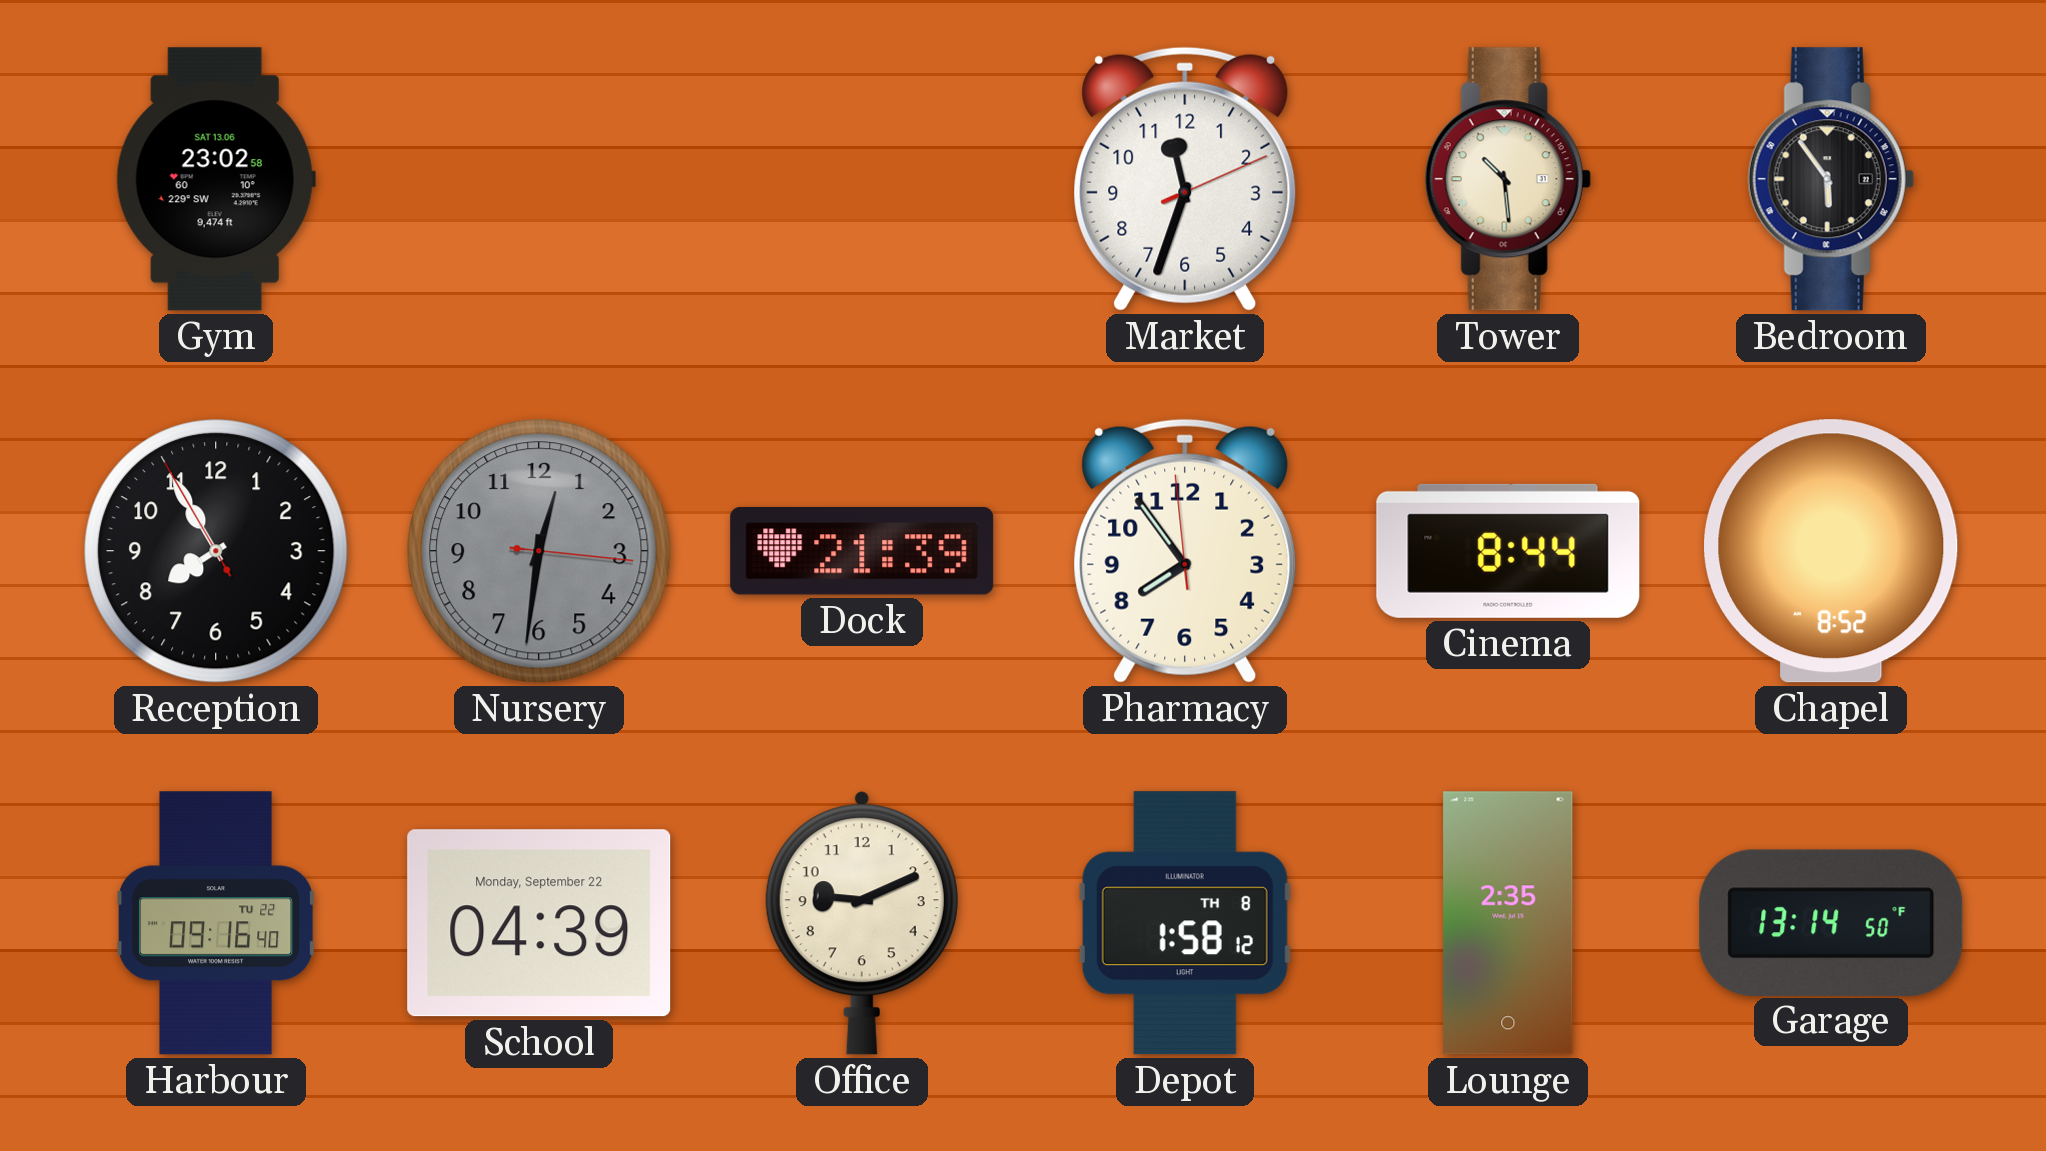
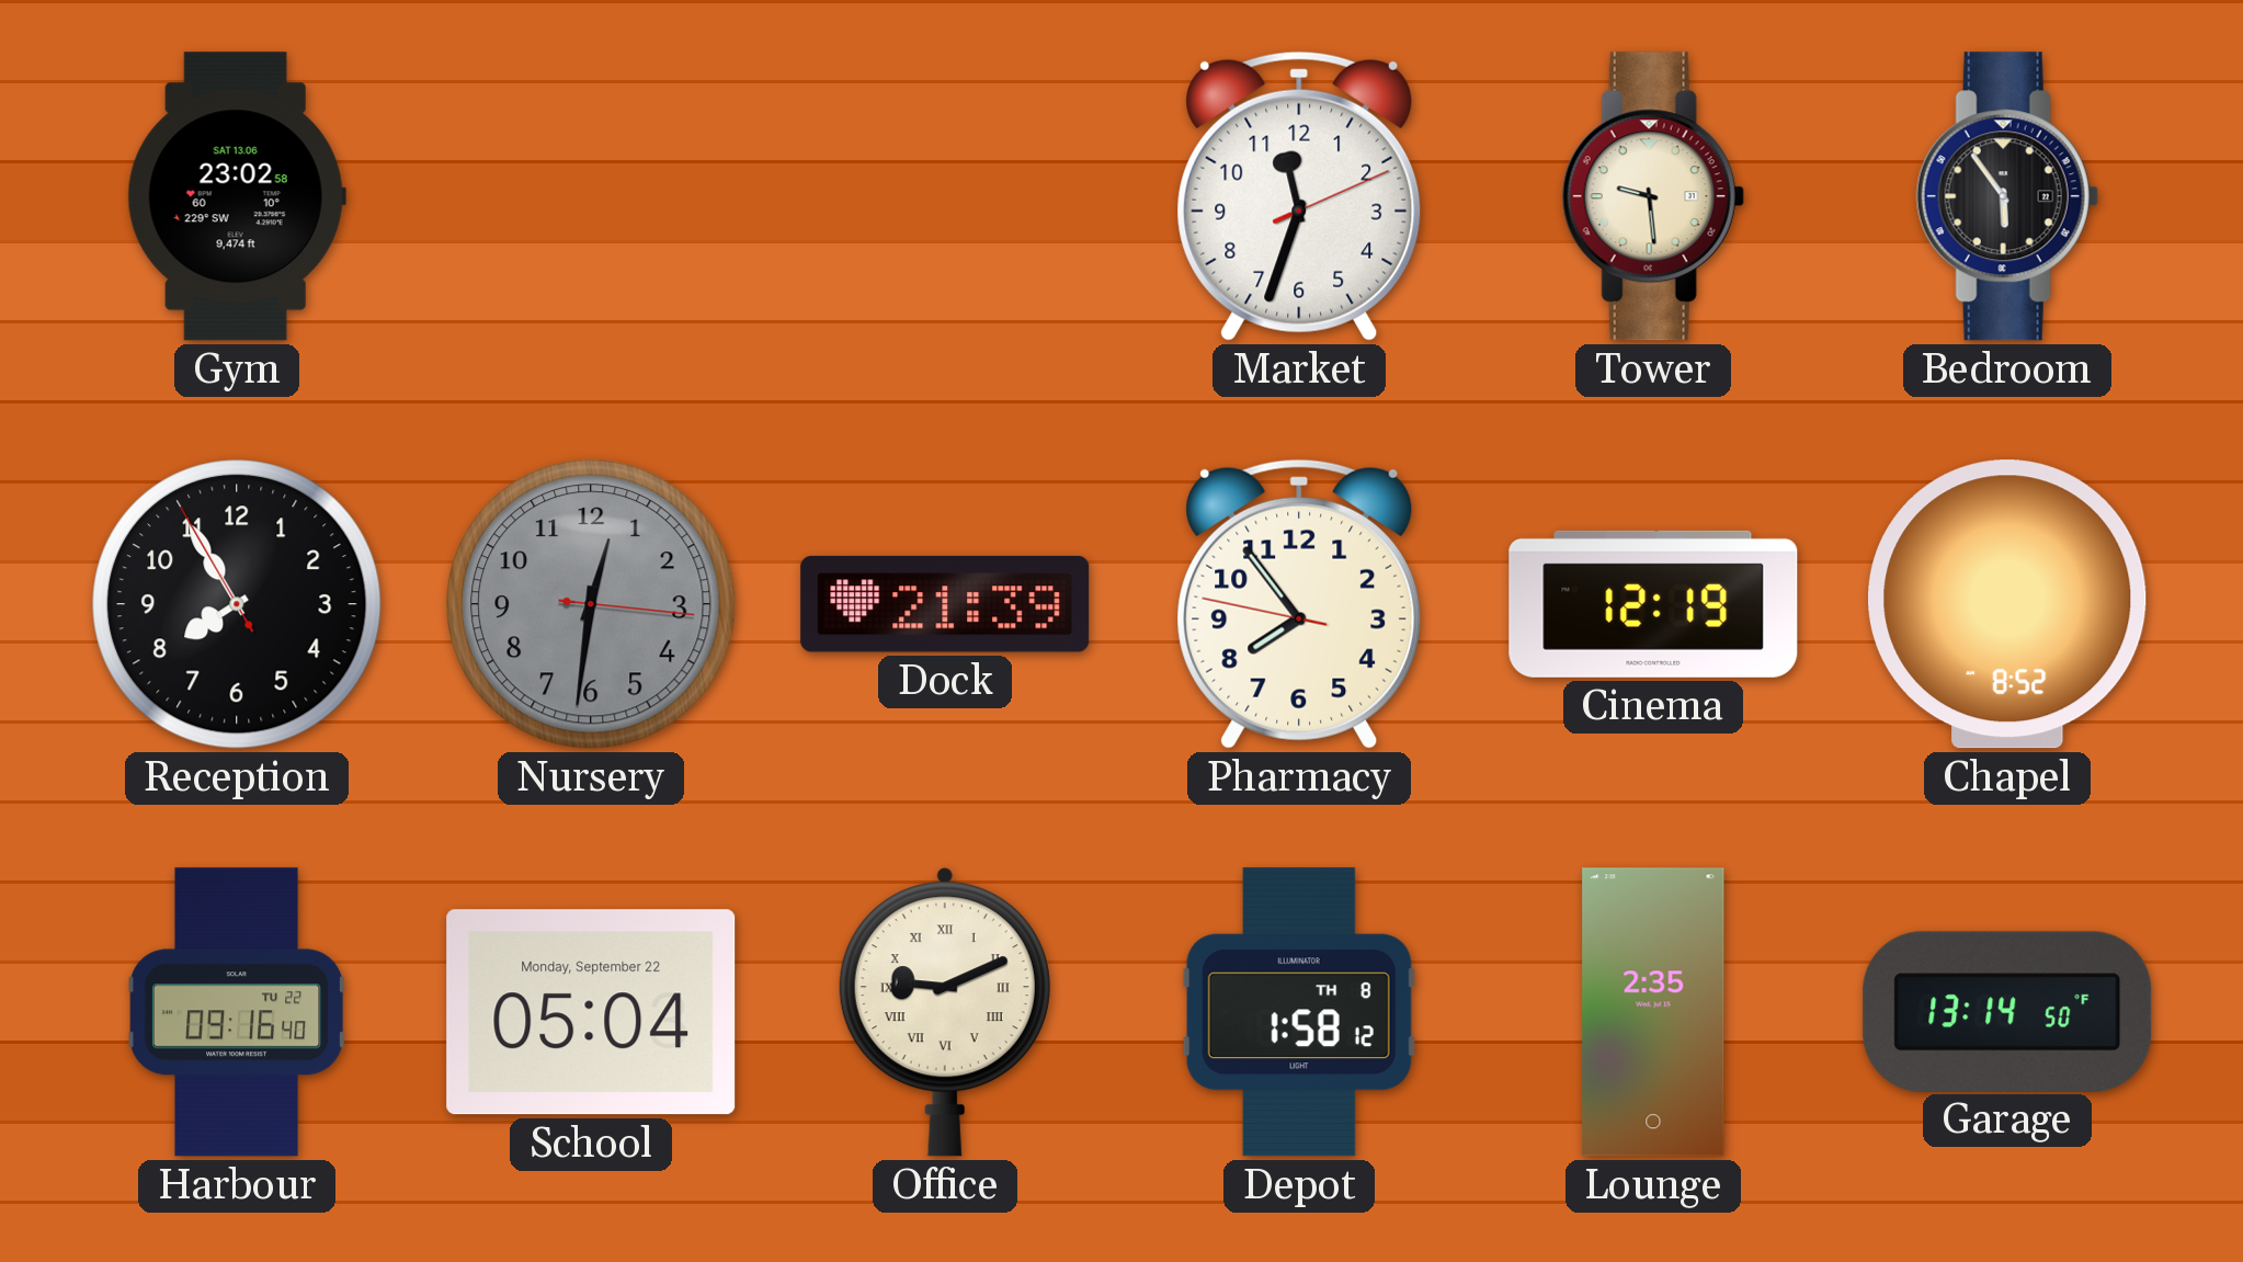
Tower: 10:29 -> 9:29
Pharmacy: 7:53:59 -> 7:53:47
Cinema: 8:44 -> 12:19
School: 04:39 -> 05:04
Office numerals: Arabic -> Roman
